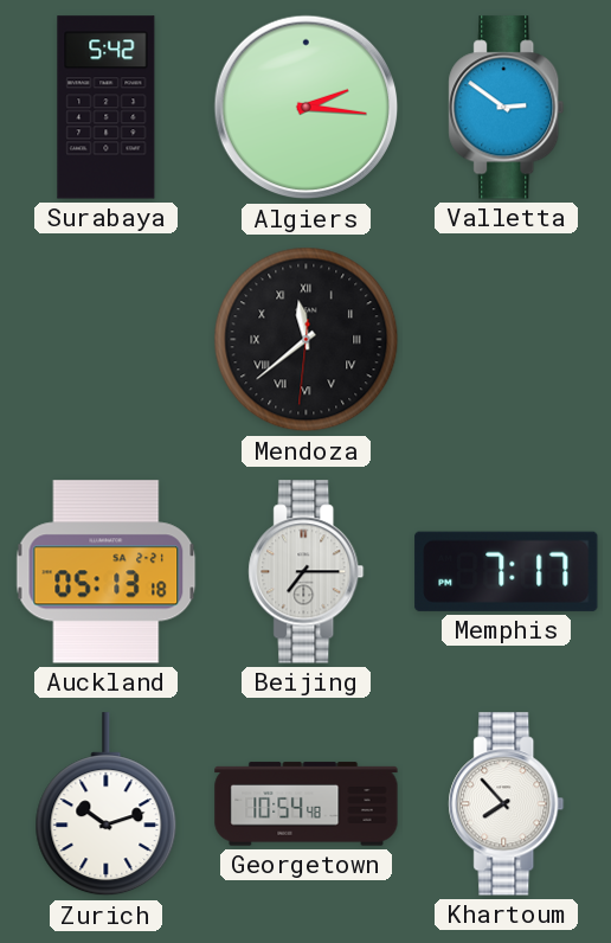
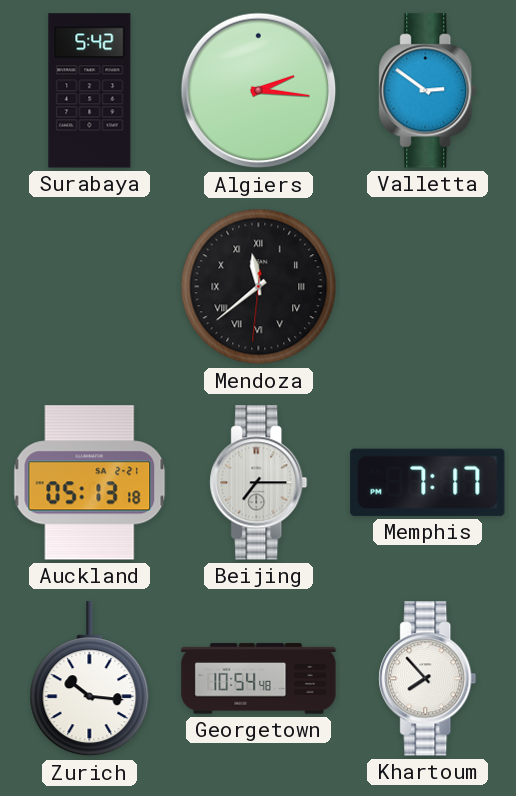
Zurich: 10:12 -> 10:16
